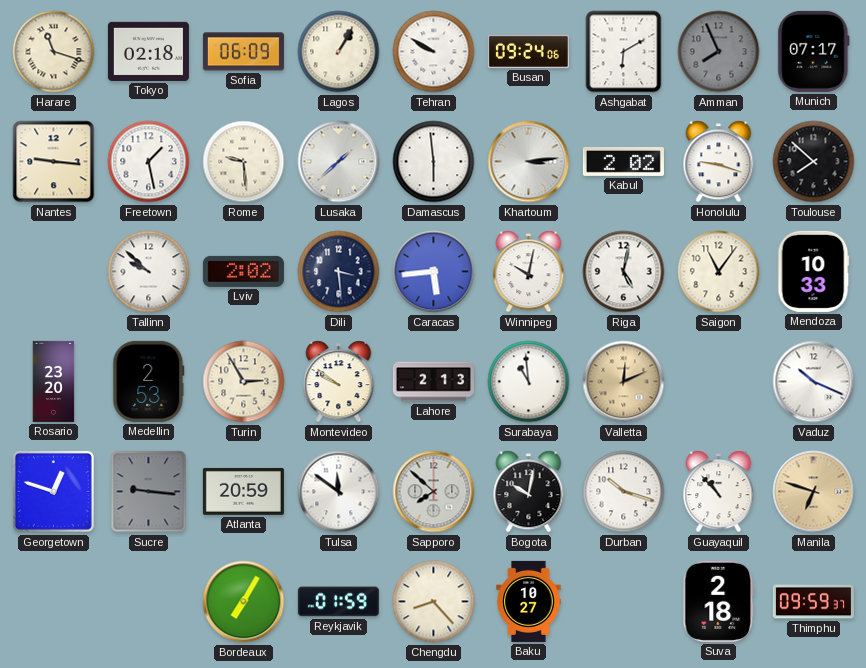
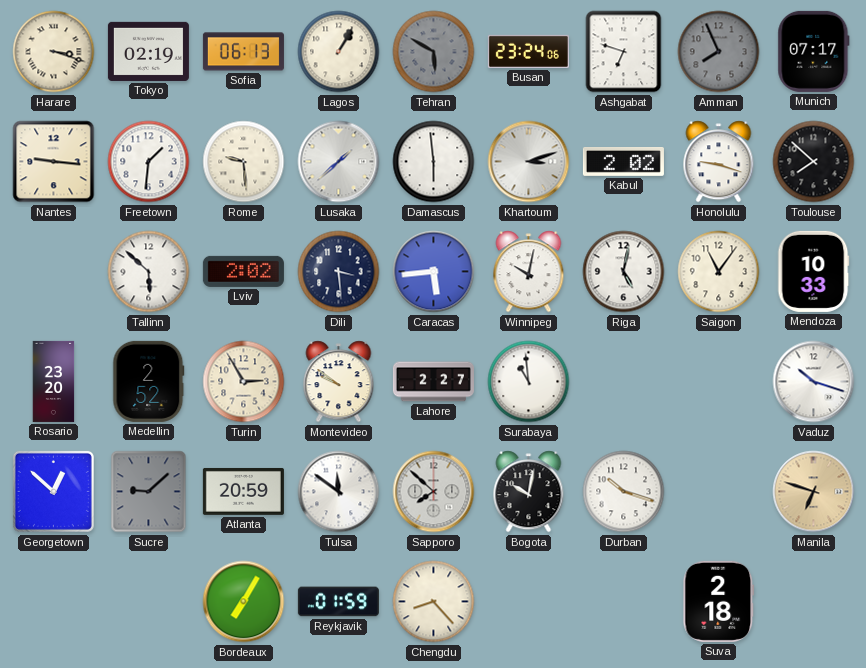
Harare: 11:18 -> 3:18
Tokyo: 02:18 -> 02:19
Sofia: 06:09 -> 06:13
Tehran: 9:50 -> 5:50
Tehran dial: white -> grey
Busan: 09:24 -> 23:24
Ashgabat: 6:10 -> 6:48
Freetown: 1:28 -> 1:31
Khartoum: 3:14 -> 3:12
Tallinn: 9:52 -> 5:52
Medellin: 2:53 -> 2:52
Lahore: 2:13 -> 2:27
Valletta: 12:11 -> none
Vaduz: 10:19 -> 10:18
Georgetown: 12:48 -> 12:52
Sucre: 9:16 -> 9:08
Guayaquil: 10:53 -> none
Baku: 10:27 -> none
Thimphu: 09:59 -> none
